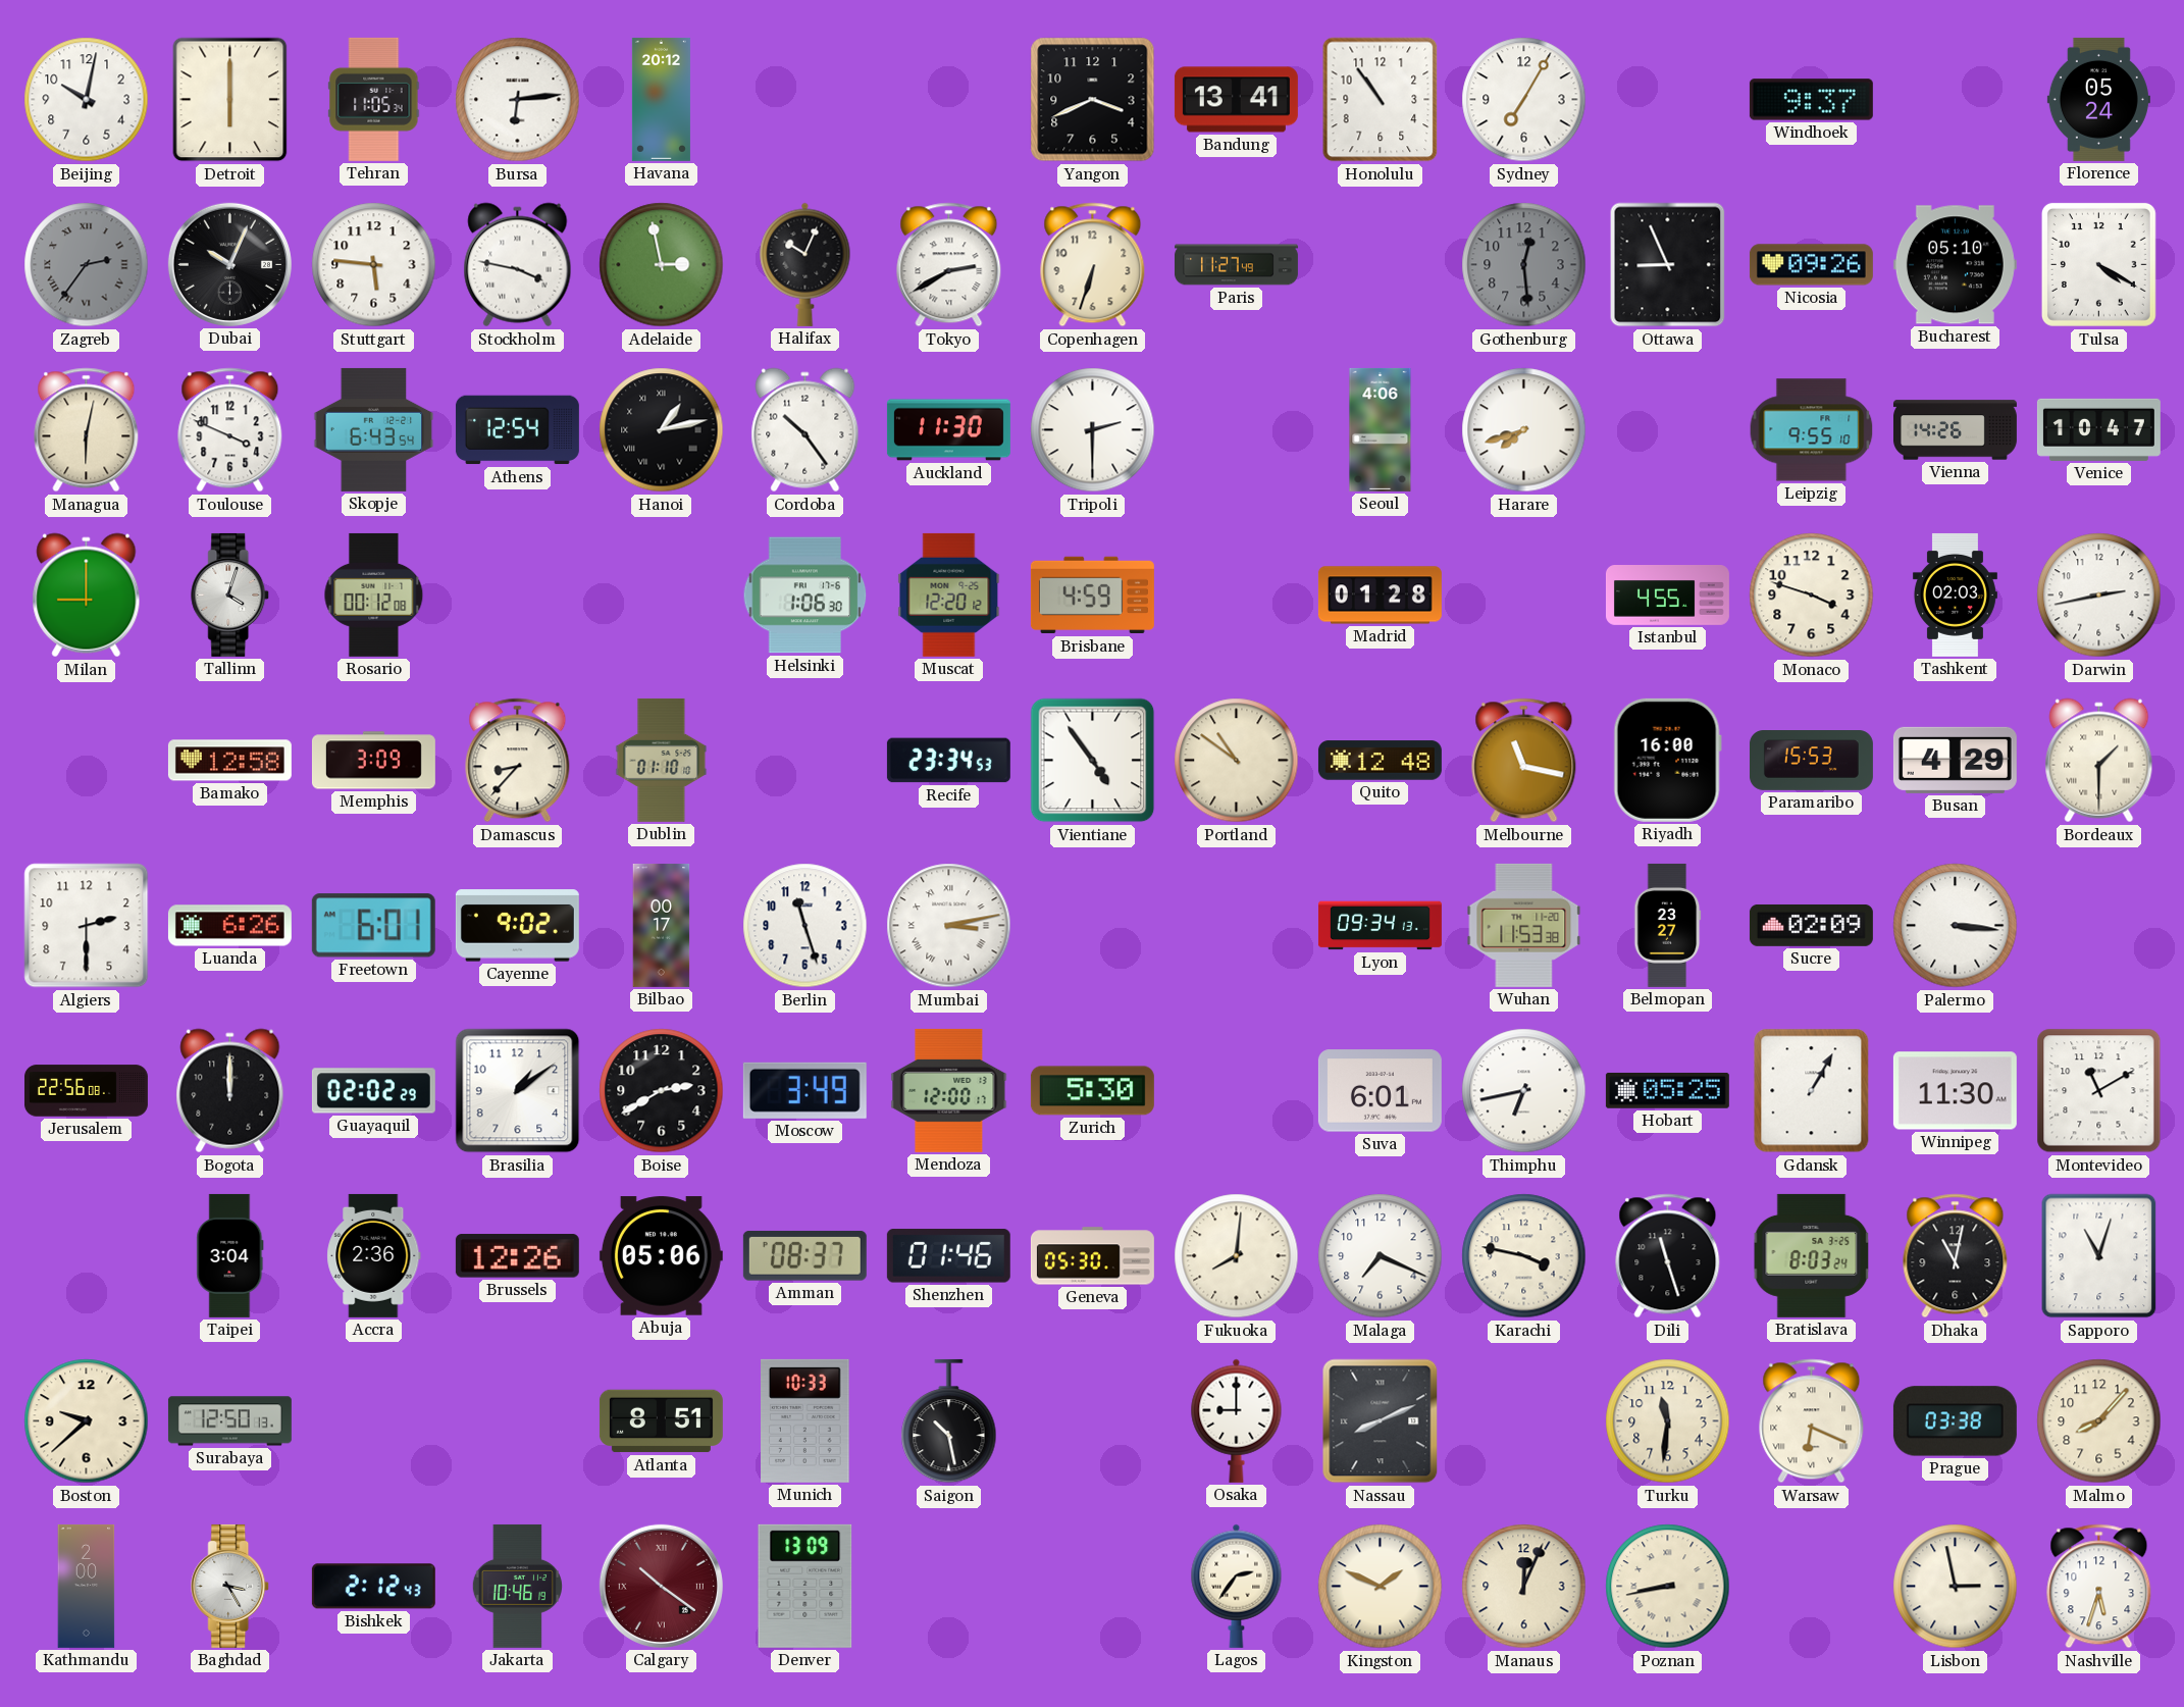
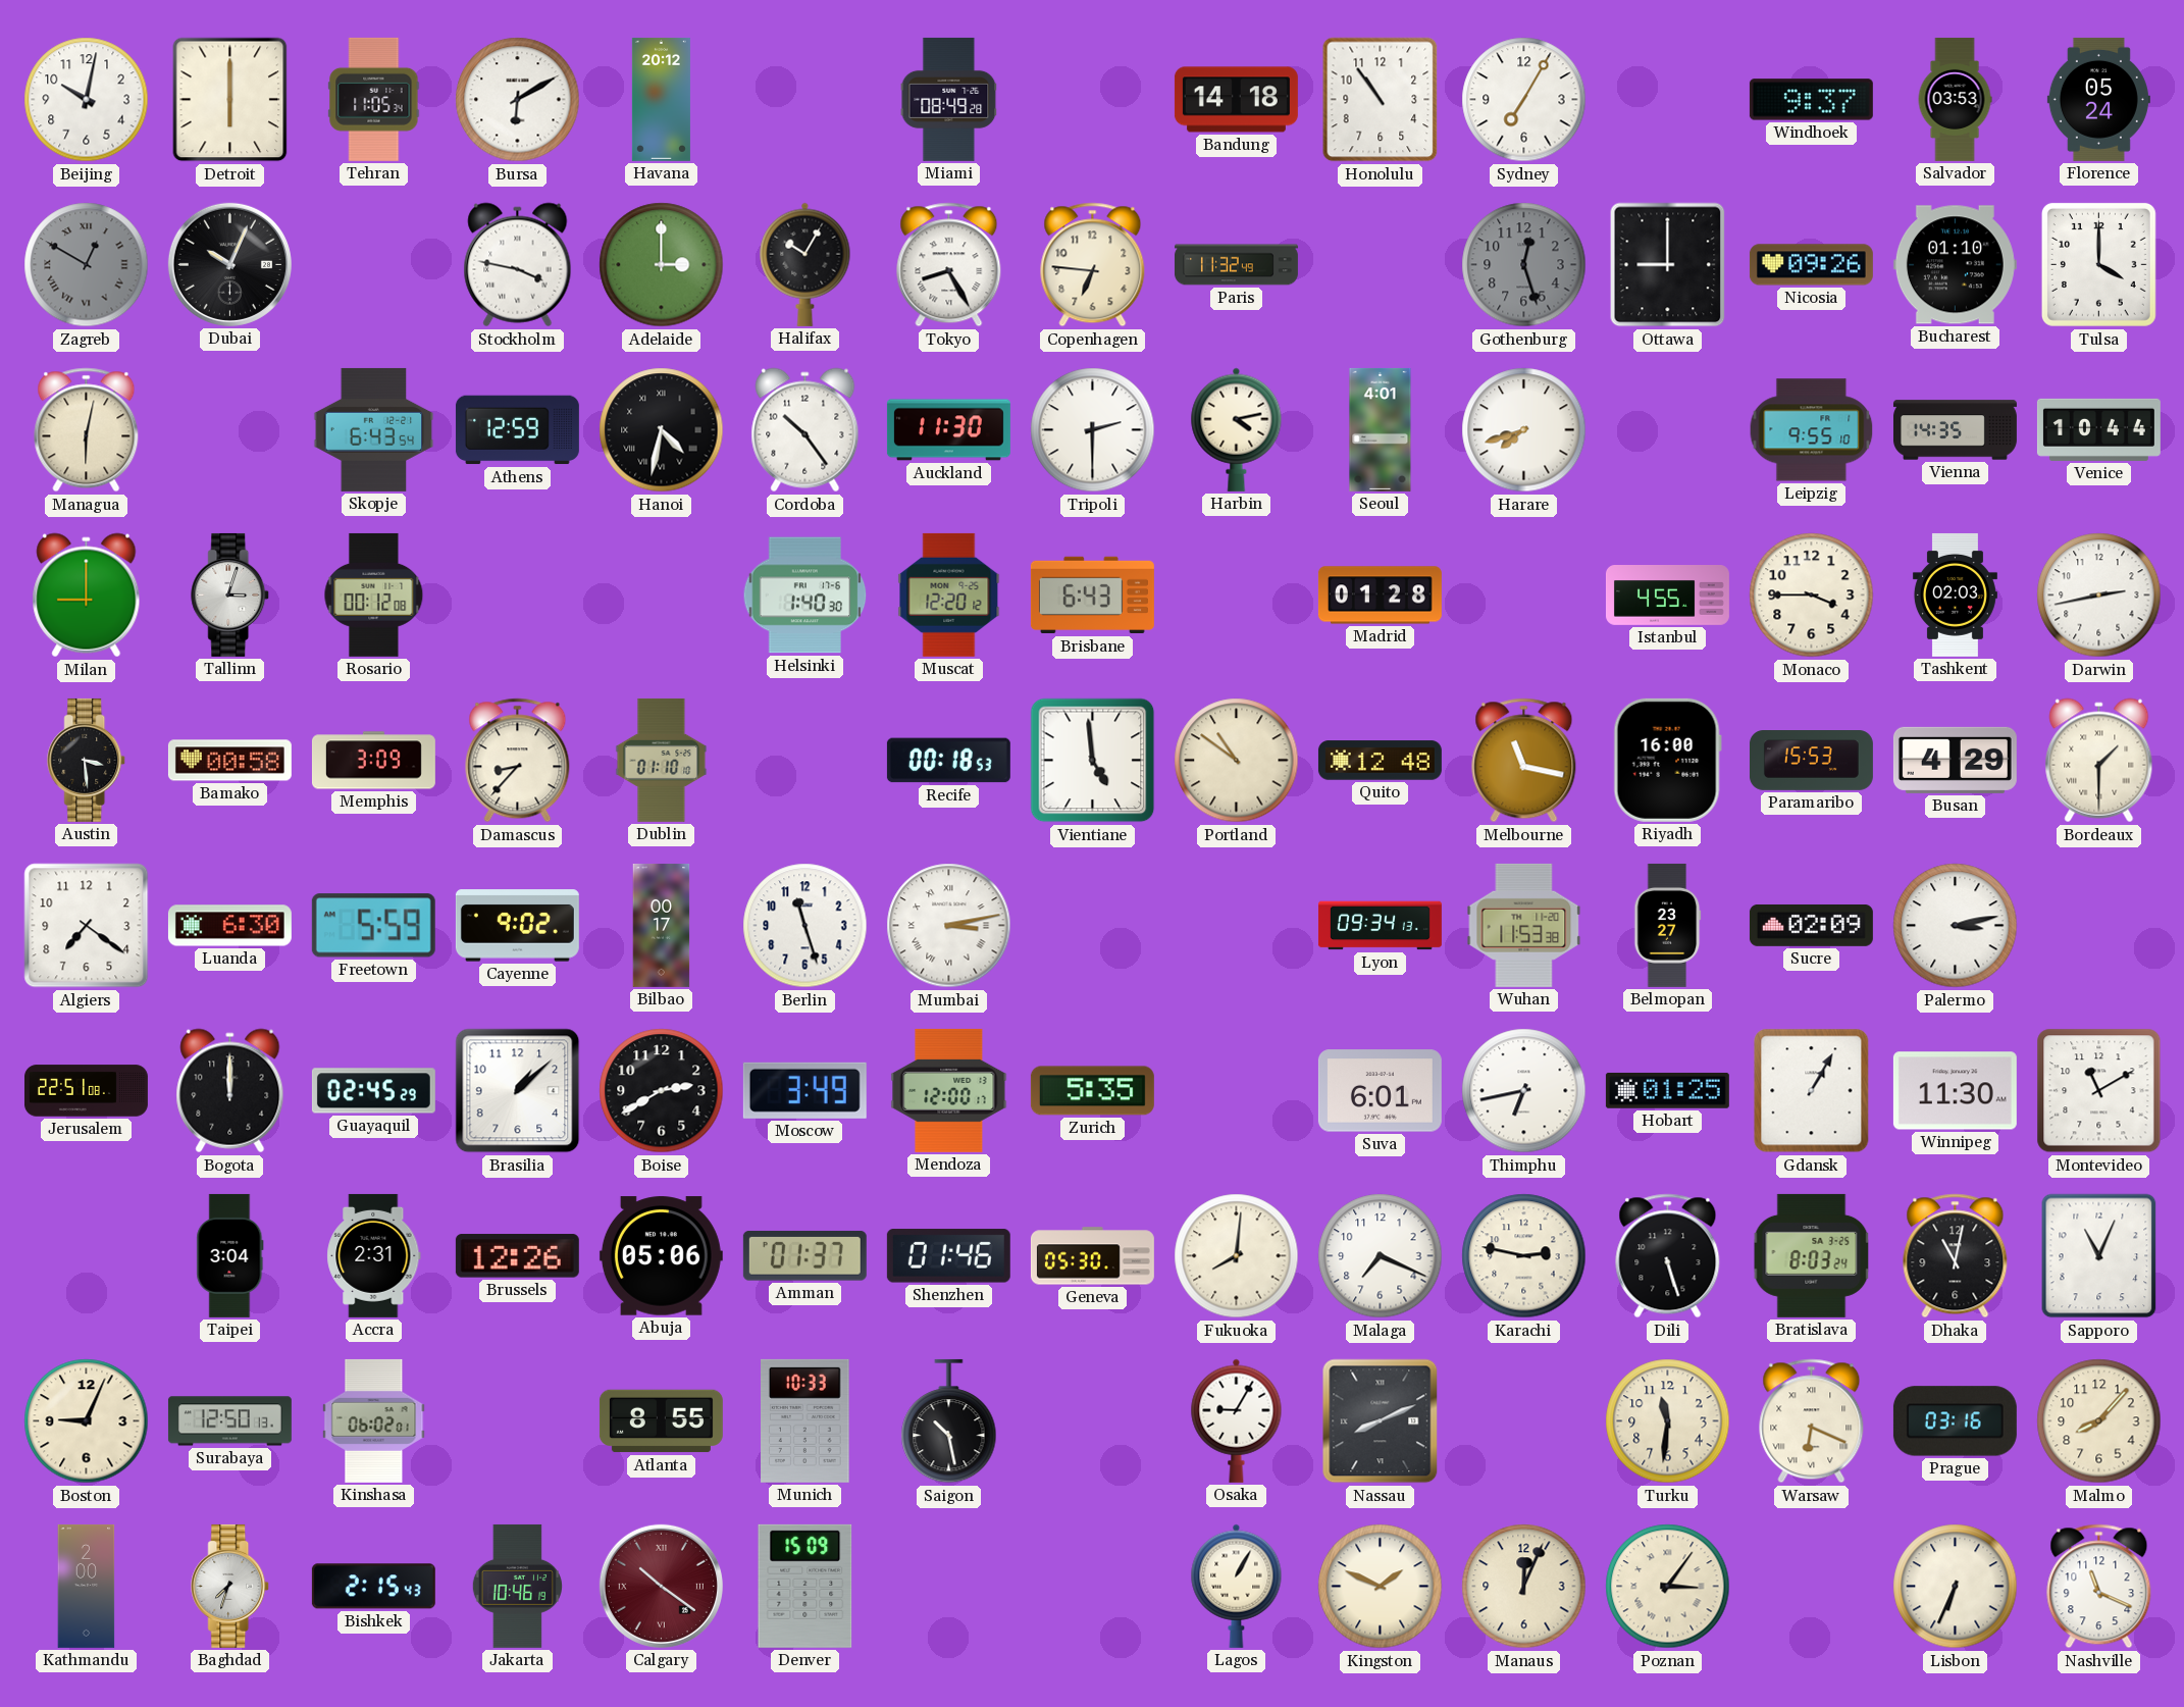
Bursa: 6:14 -> 6:10
Miami: none -> 08:49
Yangon: 3:41 -> none
Bandung: 13:41 -> 14:18
Salvador: none -> 03:53
Zagreb: 2:36 -> 12:50
Stuttgart: 5:46 -> none
Adelaide: 2:58 -> 3:00
Halifax: 10:04 -> 10:05
Tokyo: 2:40 -> 8:25
Copenhagen: 6:33 -> 6:46
Paris: 11:27 -> 11:32
Gothenburg: 12:29 -> 12:27
Ottawa: 8:56 -> 9:00
Bucharest: 05:10 -> 01:10
Tulsa: 4:20 -> 4:00
Toulouse: 3:49 -> none
Athens: 12:54 -> 12:59
Hanoi: 1:13 -> 4:32
Harbin: none -> 4:13
Seoul: 4:06 -> 4:01
Vienna: 14:26 -> 14:35
Venice: 10:47 -> 10:44
Tallinn: 4:03 -> 3:03
Helsinki: 1:06 -> 1:40
Brisbane: 4:59 -> 6:43
Monaco: 3:48 -> 3:45
Austin: none -> 3:29
Bamako: 12:58 -> 00:58
Recife: 23:34 -> 00:18
Vientiane: 4:54 -> 4:59
Algiers: 2:30 -> 7:21
Luanda: 6:26 -> 6:30
Freetown: 6:01 -> 5:59
Palermo: 3:16 -> 3:13
Jerusalem: 22:56 -> 22:51
Guayaquil: 02:02 -> 02:45
Brasilia: 1:09 -> 1:08
Zurich: 5:30 -> 5:35
Hobart: 05:25 -> 01:25
Accra: 2:36 -> 2:31
Amman: 08:37 -> 01:37
Karachi: 3:47 -> 2:47
Dili: 11:27 -> 5:27
Sapporo: 11:03 -> 11:04
Boston: 9:38 -> 9:04
Kinshasa: none -> 06:02
Atlanta: 8:51 -> 8:55
Osaka: 9:00 -> 9:05
Prague: 03:38 -> 03:16
Baghdad: 3:25 -> 7:33
Bishkek: 2:12 -> 2:15
Denver: 13:09 -> 15:09
Lagos: 2:36 -> 1:05
Poznan: 8:43 -> 3:06
Lisbon: 2:58 -> 6:34
Nashville: 5:33 -> 11:19
